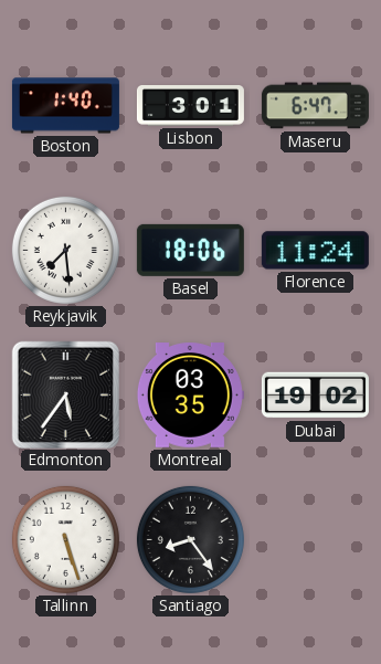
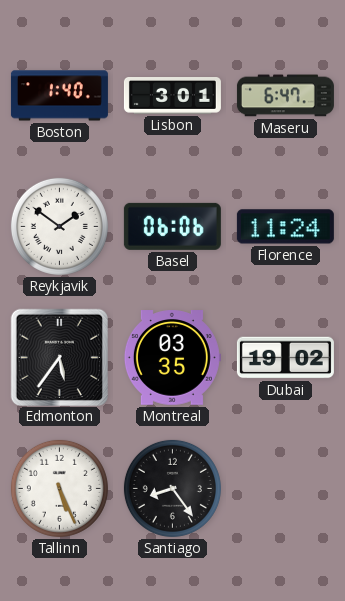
Reykjavik: 7:29 -> 1:51
Basel: 18:06 -> 06:06
Tallinn: 5:27 -> 5:26
